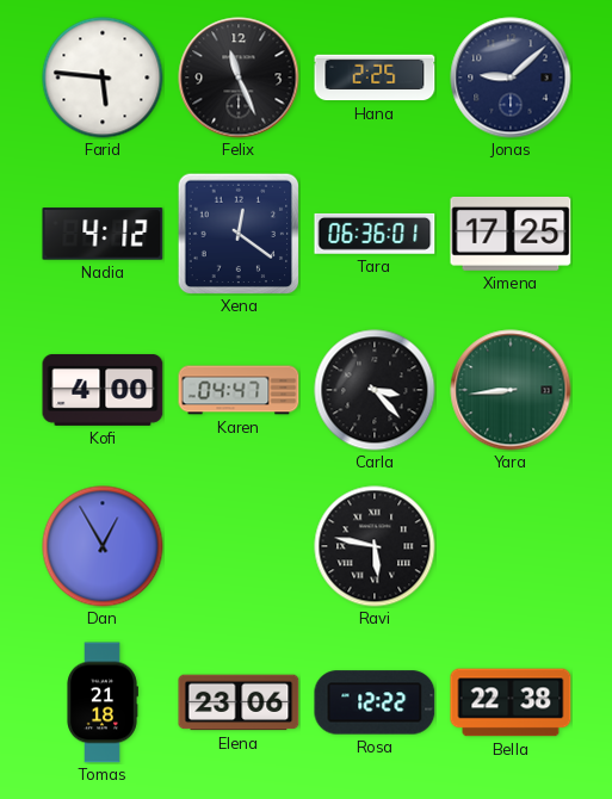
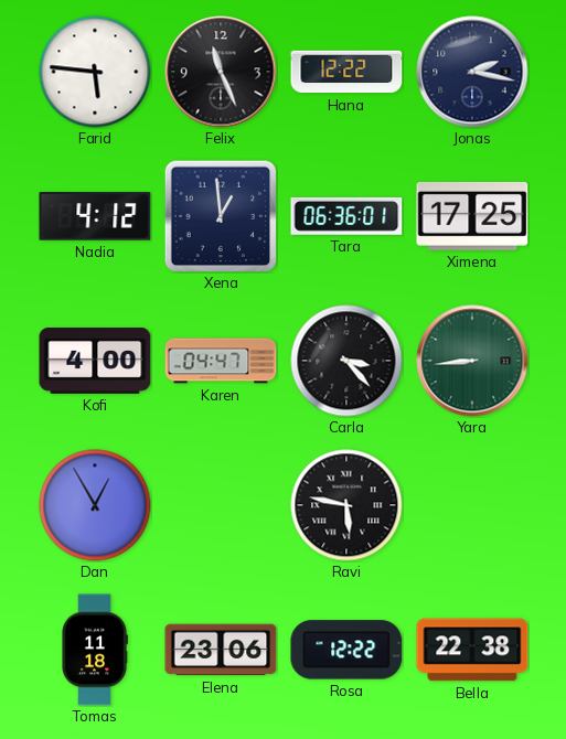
Hana: 2:25 -> 12:22
Jonas: 9:08 -> 2:17
Xena: 12:21 -> 12:59
Tomas: 21:18 -> 11:18
